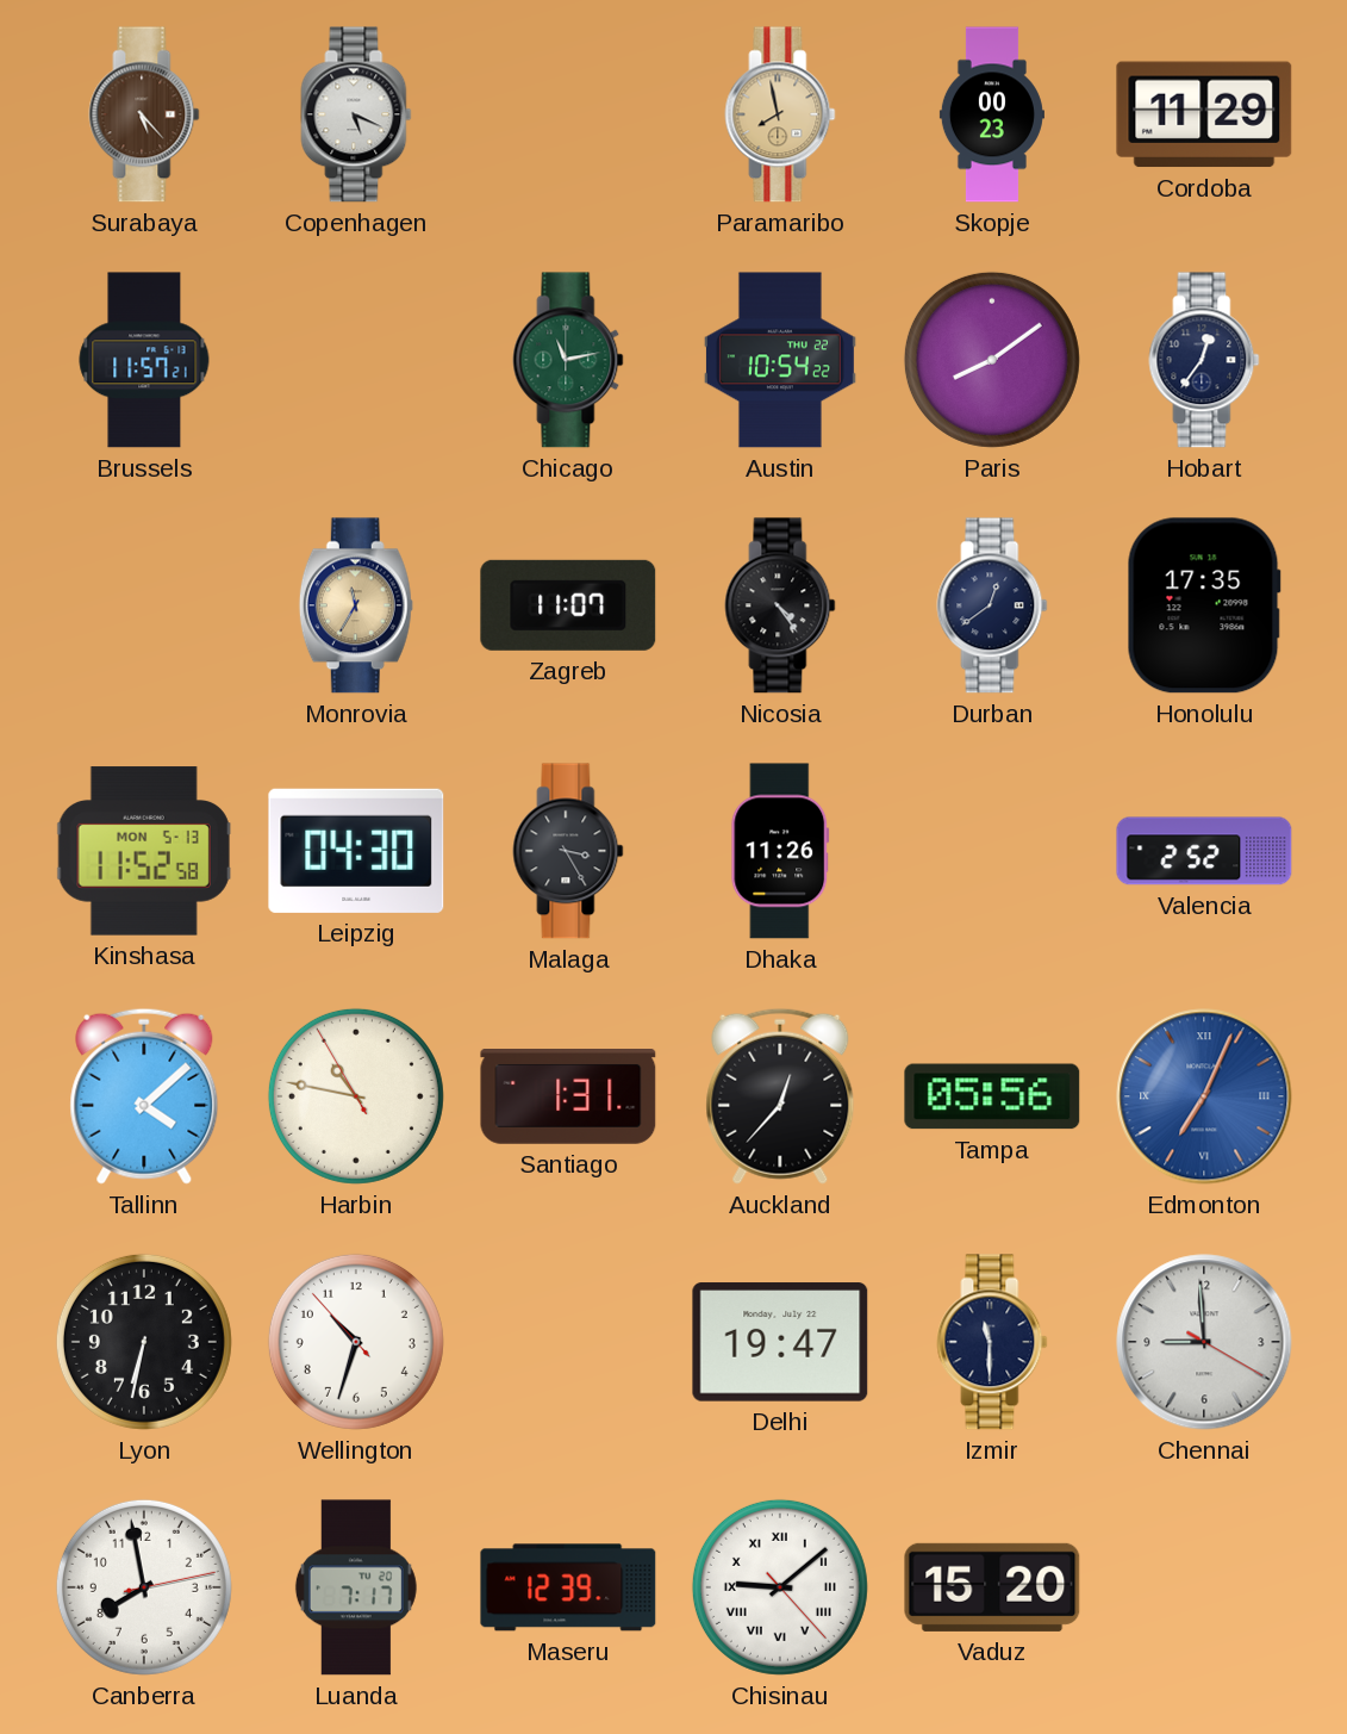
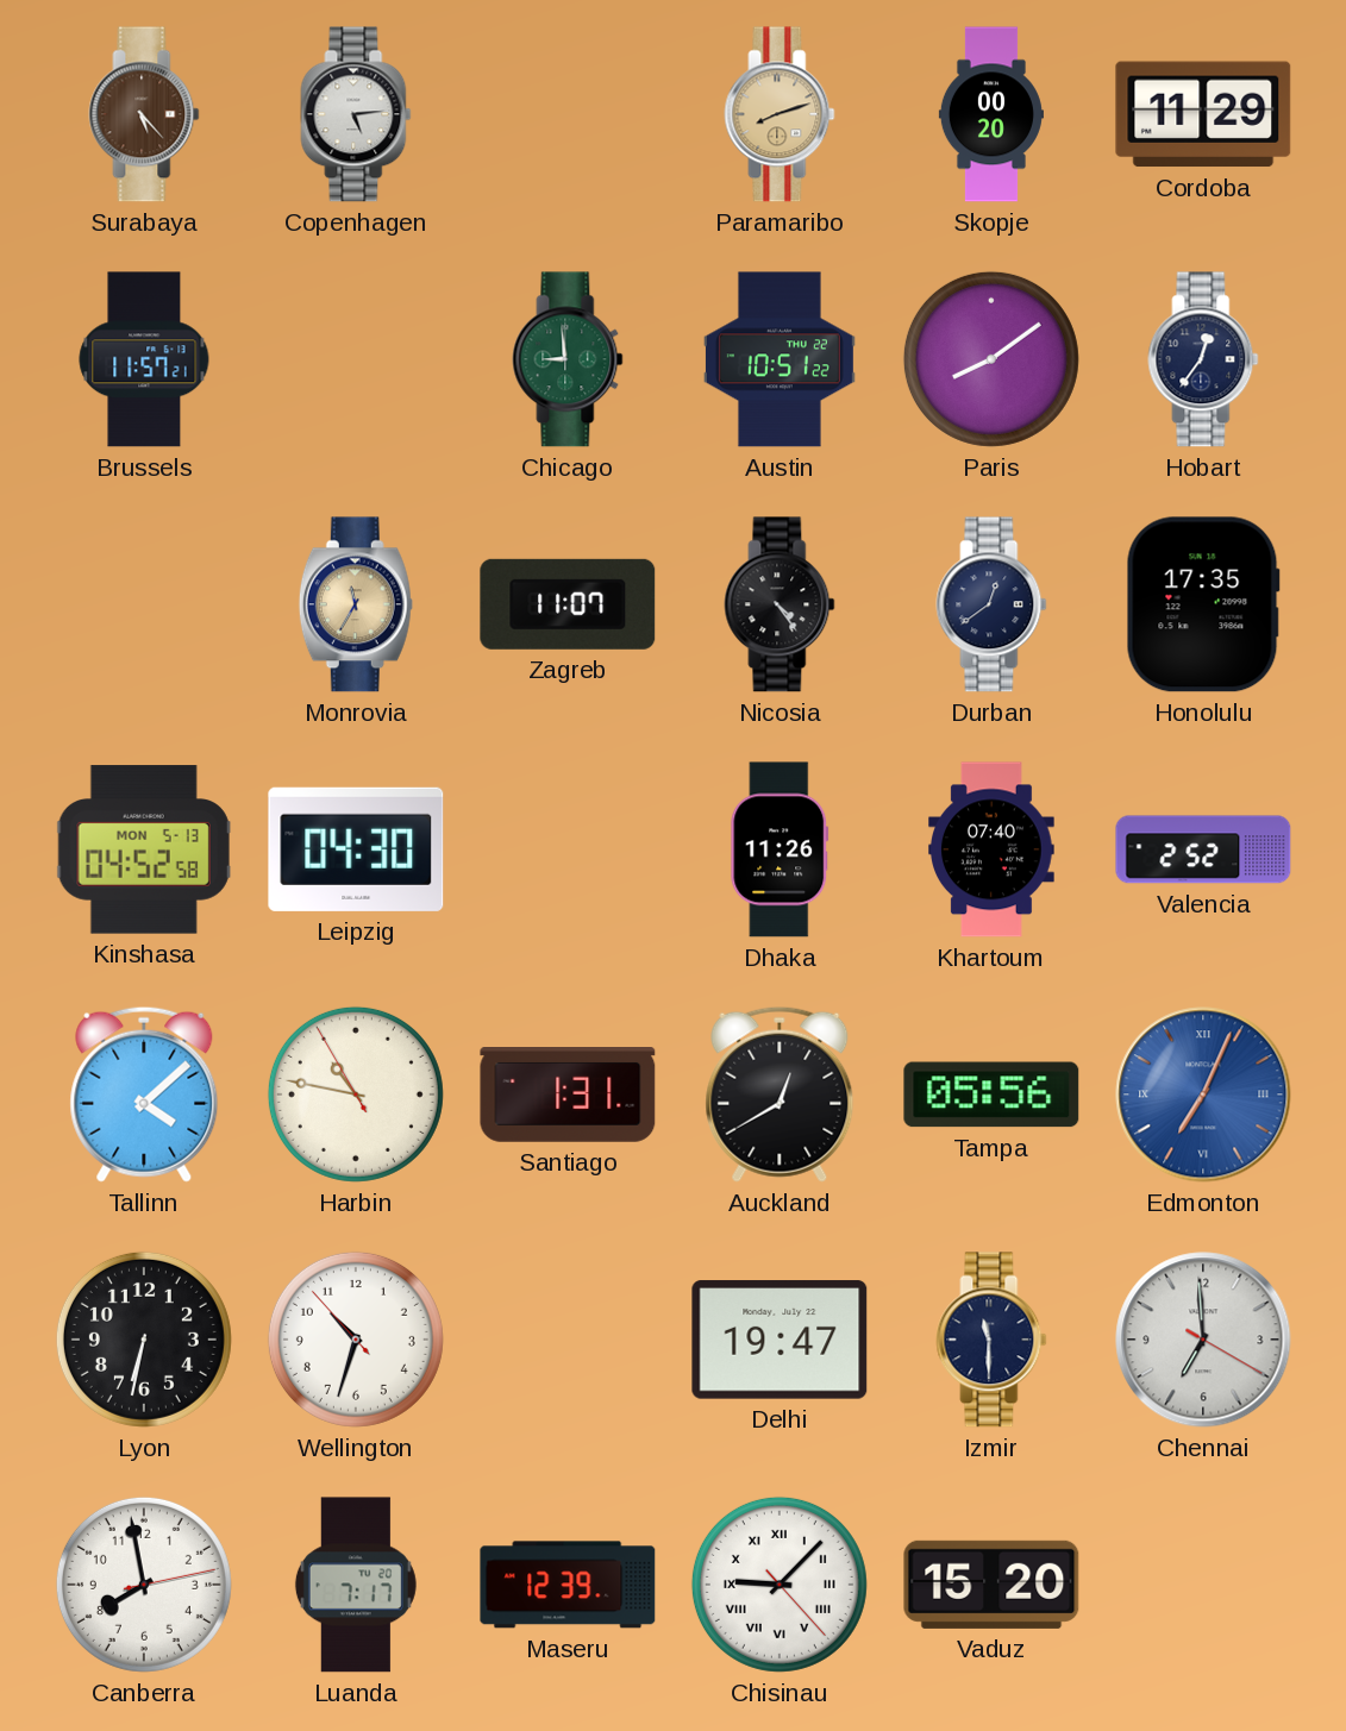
Copenhagen: 5:19 -> 5:14
Paramaribo: 7:58 -> 8:12
Skopje: 00:23 -> 00:20
Chicago: 11:13 -> 8:59
Austin: 10:54 -> 10:51
Kinshasa: 11:52 -> 04:52
Malaga: 3:25 -> none
Khartoum: none -> 07:40
Auckland: 12:37 -> 12:40
Chennai: 8:59 -> 6:59
Chisinau: 9:08 -> 9:07
